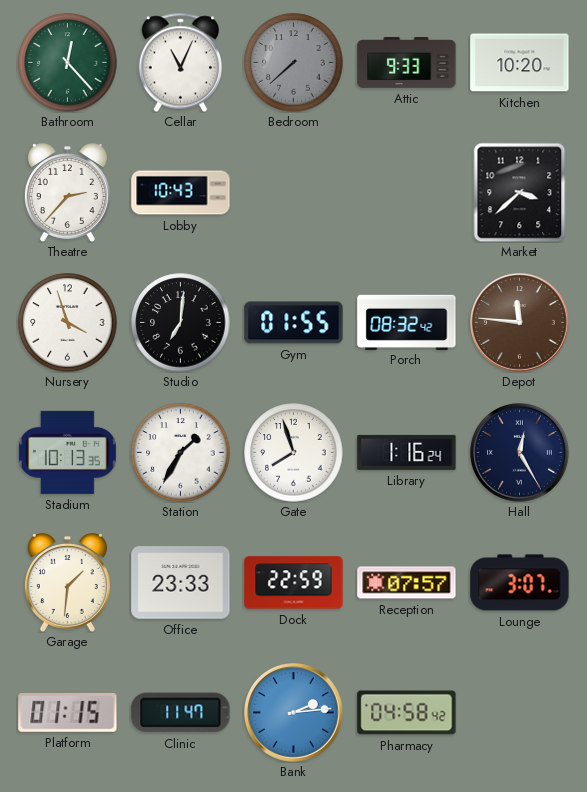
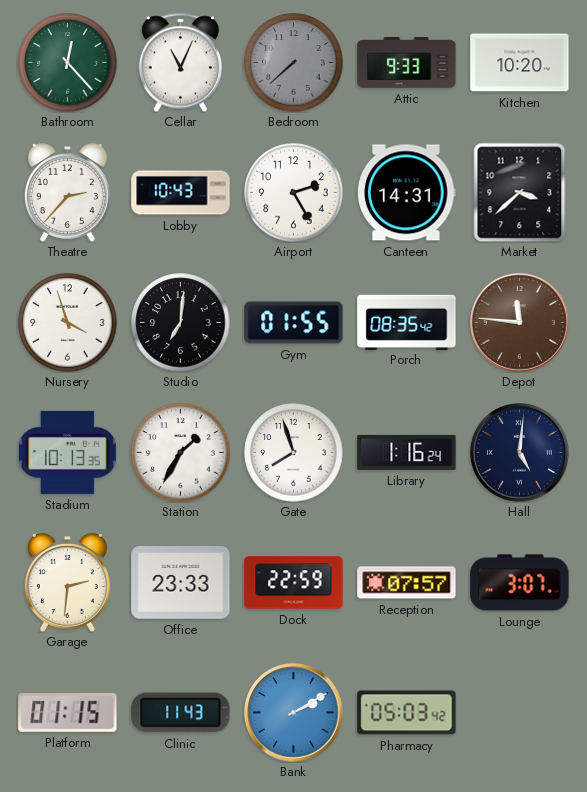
Airport: none -> 2:25
Canteen: none -> 14:31
Porch: 08:32 -> 08:35
Hall: 12:25 -> 5:01
Garage: 1:31 -> 2:31
Clinic: 11:47 -> 11:43
Bank: 2:14 -> 2:10
Pharmacy: 04:58 -> 05:03
